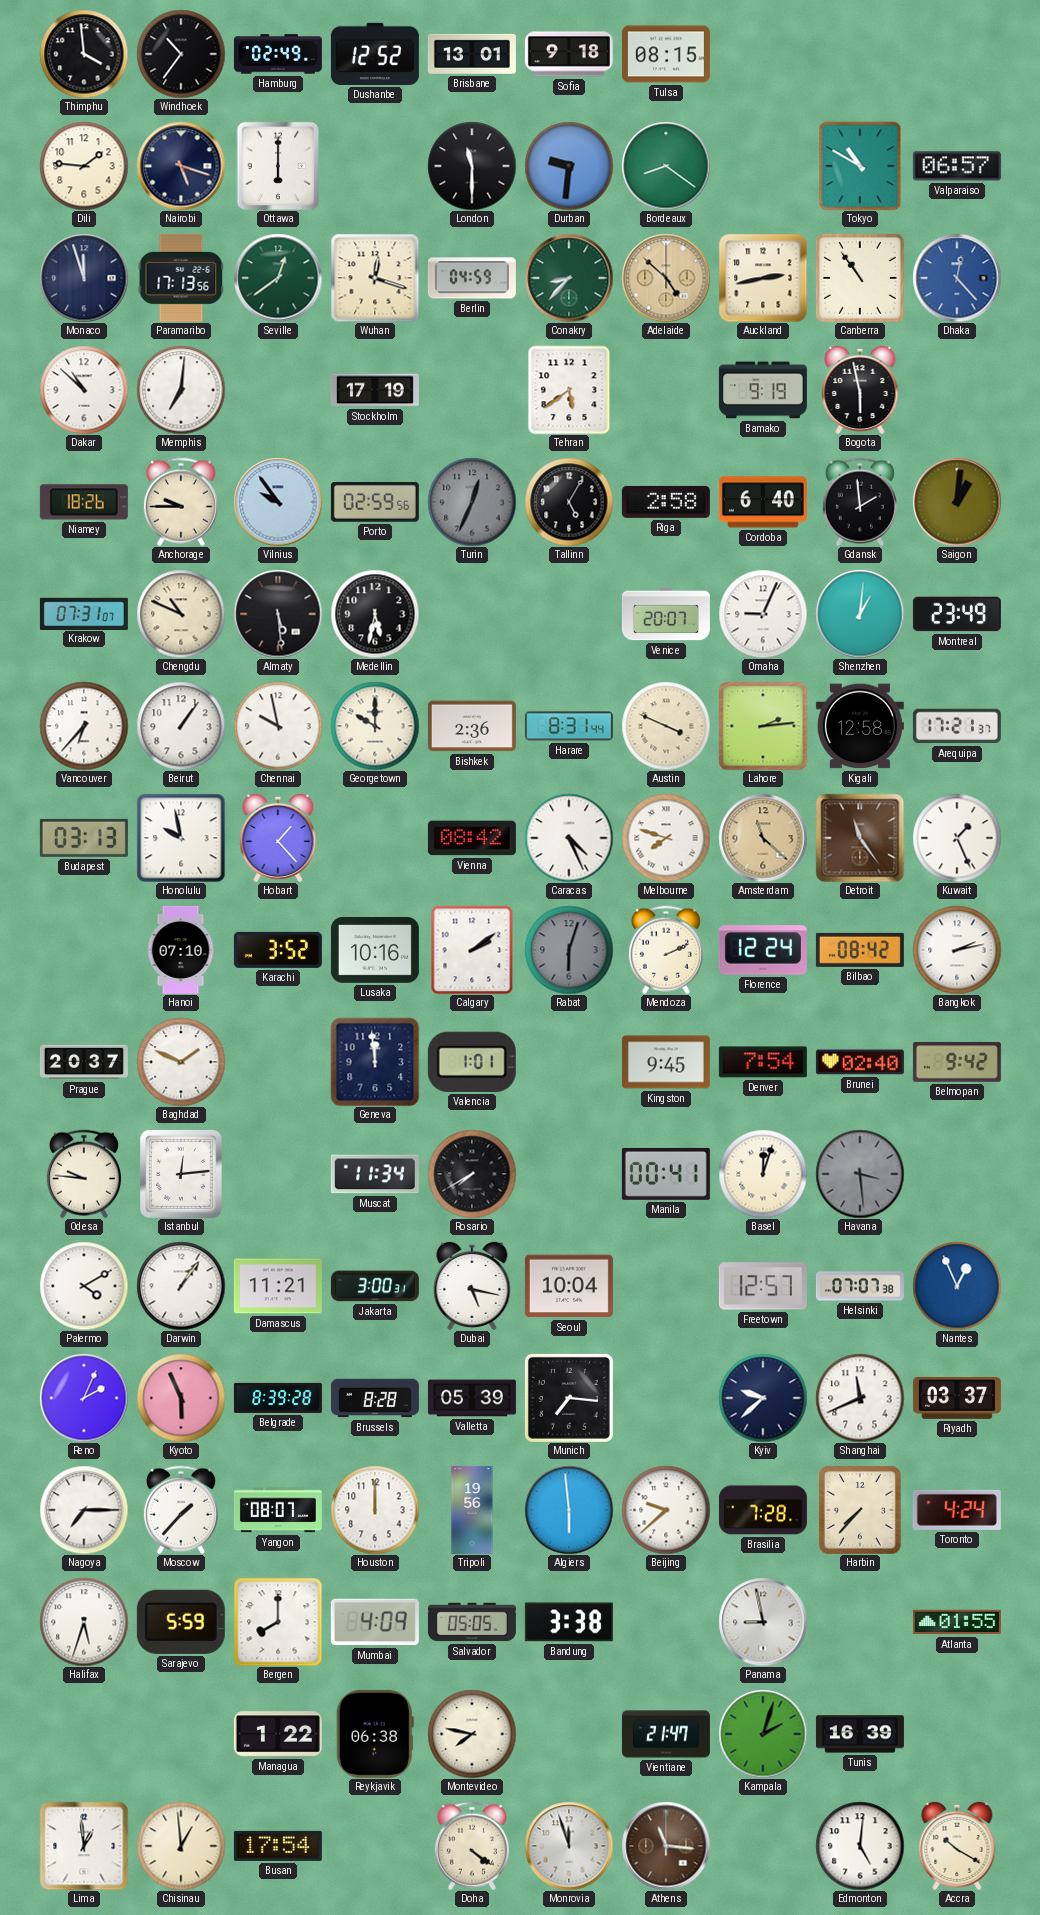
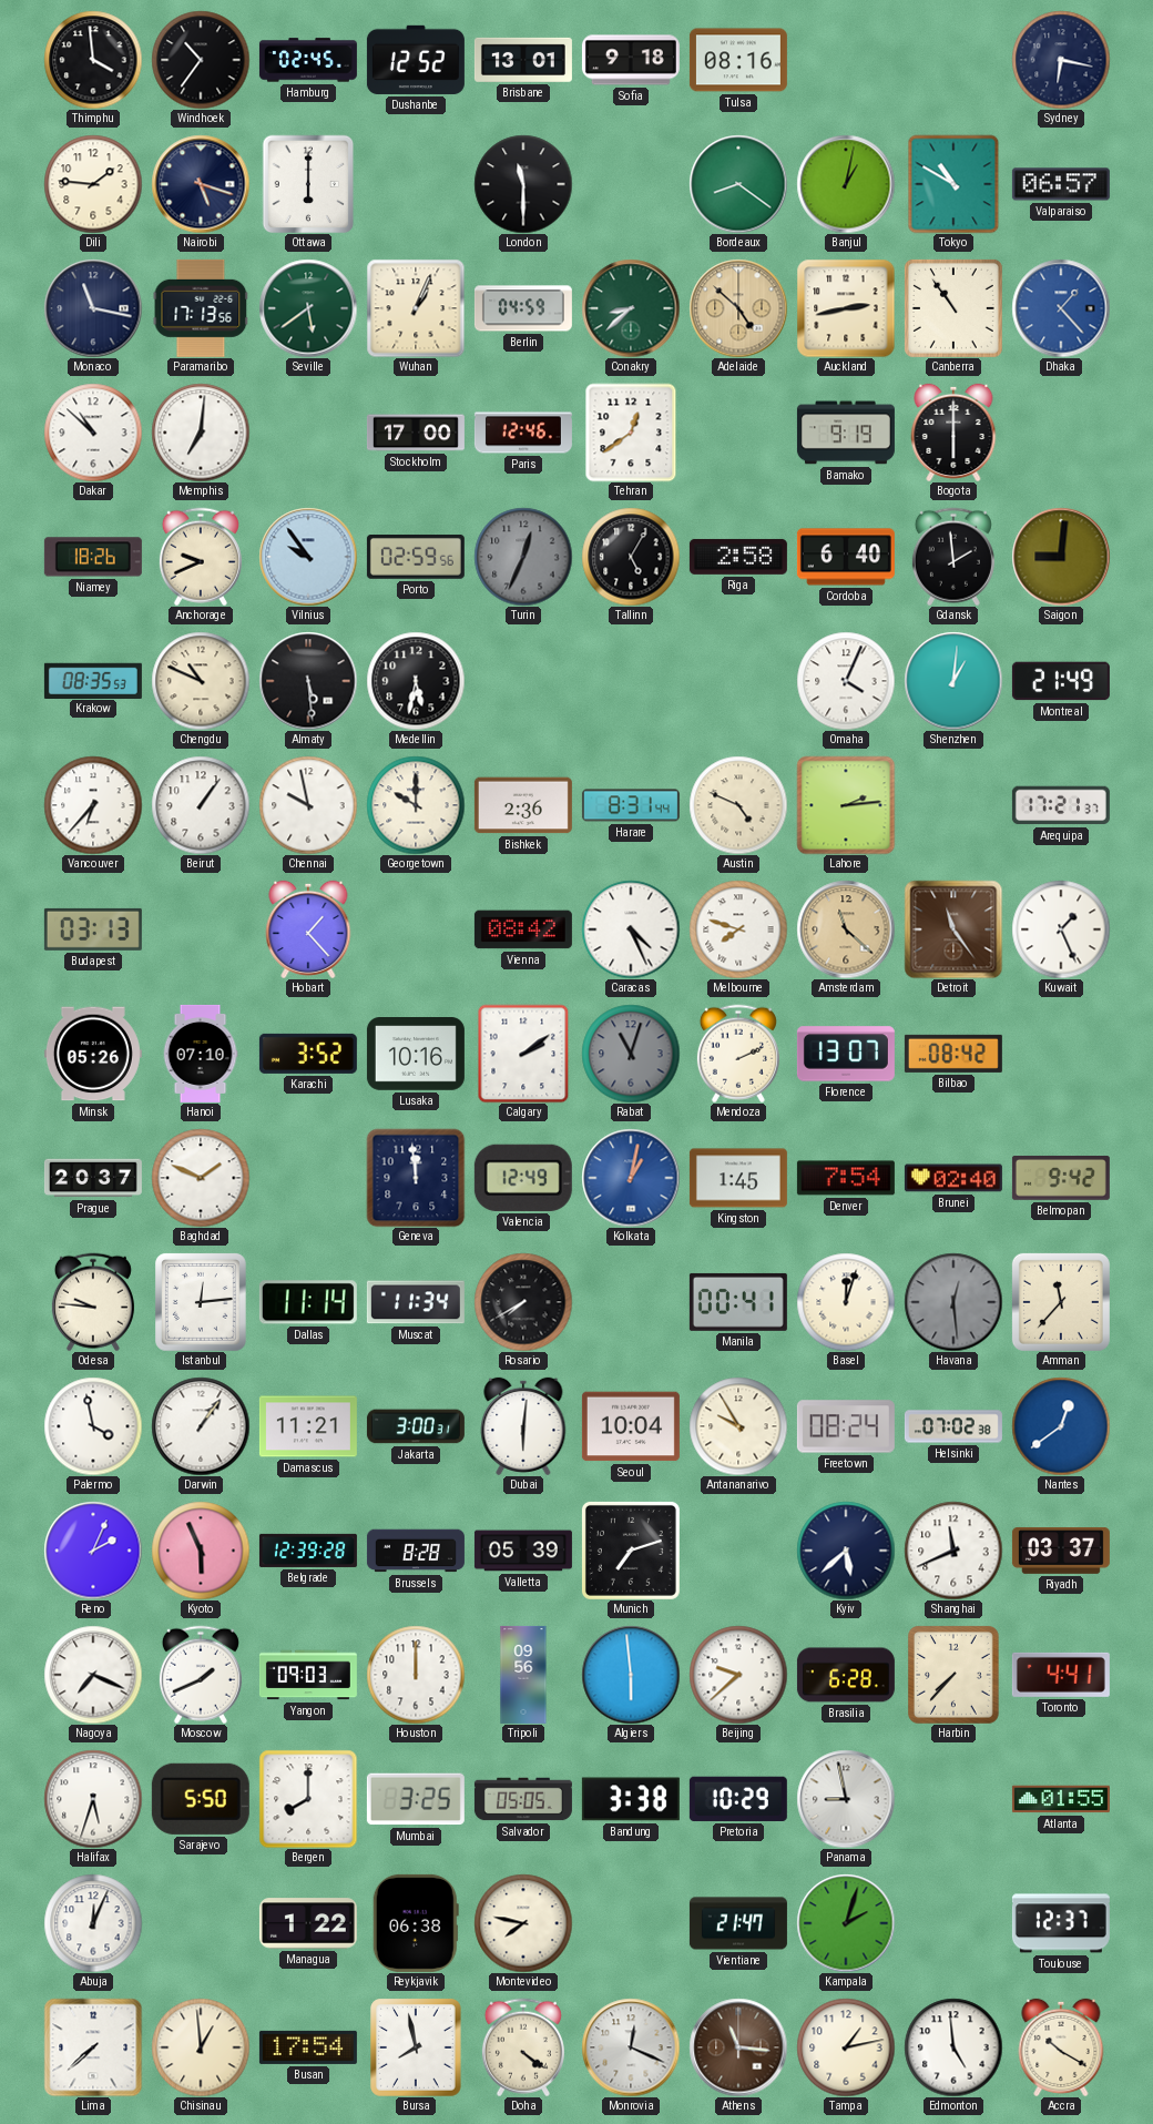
Hamburg: 02:49 -> 02:45
Tulsa: 08:15 -> 08:16
Sydney: none -> 6:17
Durban: 9:31 -> none
Banjul: none -> 1:02
Monaco: 11:57 -> 11:17
Seville: 12:39 -> 5:39
Wuhan: 12:18 -> 1:04
Conakry: 8:37 -> 8:38
Dhaka: 12:23 -> 1:23
Stockholm: 17:19 -> 17:00
Paris: none -> 12:46
Tehran: 5:39 -> 12:39
Bogota: 5:58 -> 6:00
Anchorage: 9:45 -> 9:41
Saigon: 1:01 -> 9:01
Krakow: 07:31 -> 08:35
Venice: 20:07 -> none
Omaha: 9:04 -> 4:04
Montreal: 23:49 -> 21:49
Austin: 3:49 -> 4:49
Kigali: 12:58 -> none
Honolulu: 9:58 -> none
Minsk: none -> 05:26
Rabat: 6:03 -> 11:03
Florence: 12:24 -> 13:07
Bangkok: 2:13 -> none
Valencia: 1:01 -> 12:49
Kolkata: none -> 1:02
Kingston: 9:45 -> 1:45
Dallas: none -> 11:14
Havana: 3:29 -> 12:29
Amman: none -> 11:37
Palermo: 4:10 -> 3:58
Dubai: 5:17 -> 6:01
Antananarivo: none -> 9:55
Freetown: 12:57 -> 08:24
Helsinki: 07:07 -> 07:02
Nantes: 12:56 -> 12:39
Belgrade: 8:39 -> 12:39
Munich: 7:16 -> 7:12
Kyiv: 9:38 -> 5:38
Nagoya: 7:15 -> 7:19
Moscow: 1:37 -> 1:41
Yangon: 08:07 -> 09:03
Tripoli: 19:56 -> 09:56
Brasilia: 7:28 -> 6:28
Toronto: 4:24 -> 4:41
Sarajevo: 5:59 -> 5:50
Mumbai: 4:09 -> 3:25
Pretoria: none -> 10:29
Abuja: none -> 12:04
Tunis: 16:39 -> none
Toulouse: none -> 12:37
Lima: 12:59 -> 7:38
Bursa: none -> 7:58
Monrovia: 11:57 -> 12:19
Tampa: none -> 1:13
Edmonton: 5:01 -> 4:59
